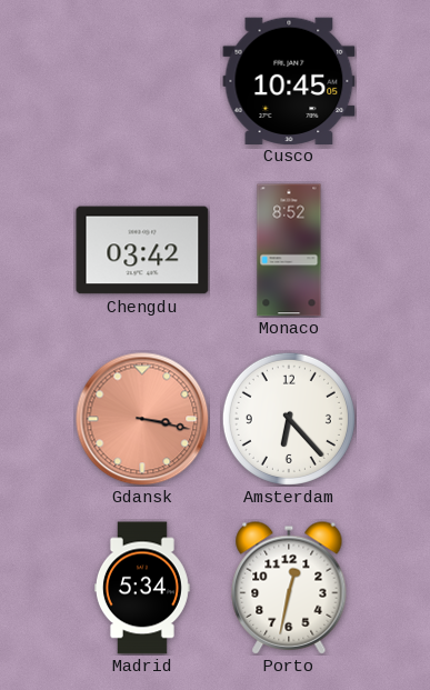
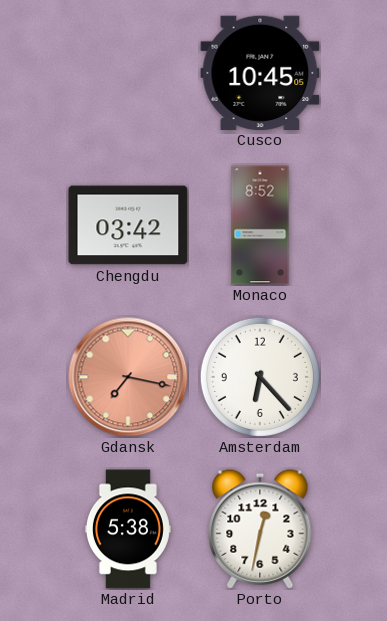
Gdansk: 3:17 -> 7:17
Madrid: 5:34 -> 5:38
